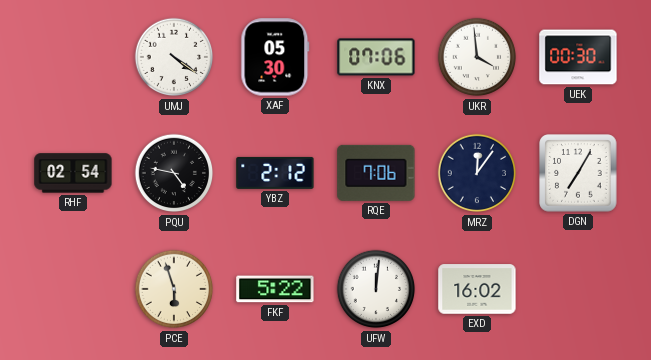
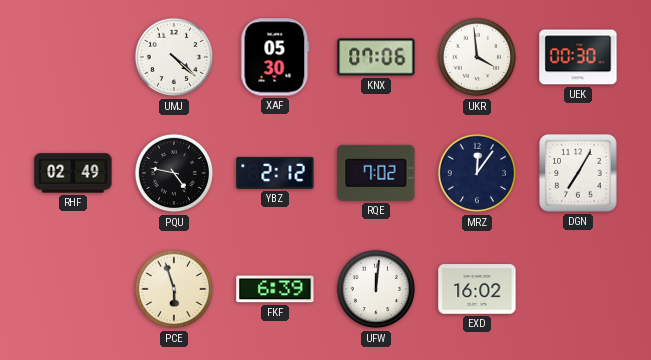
UMJ: 4:21 -> 4:22
RHF: 02:54 -> 02:49
RQE: 7:06 -> 7:02
FKF: 5:22 -> 6:39
